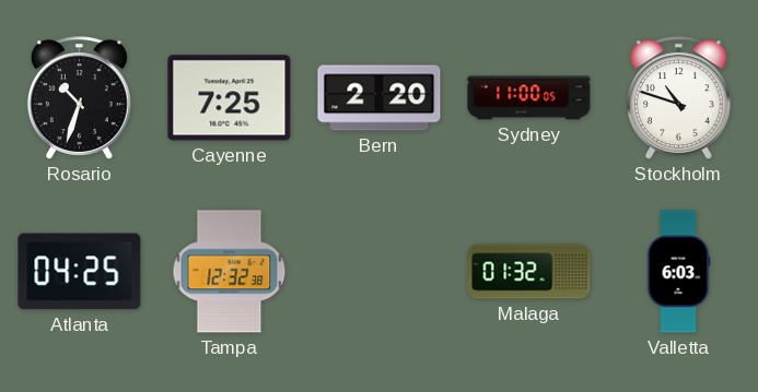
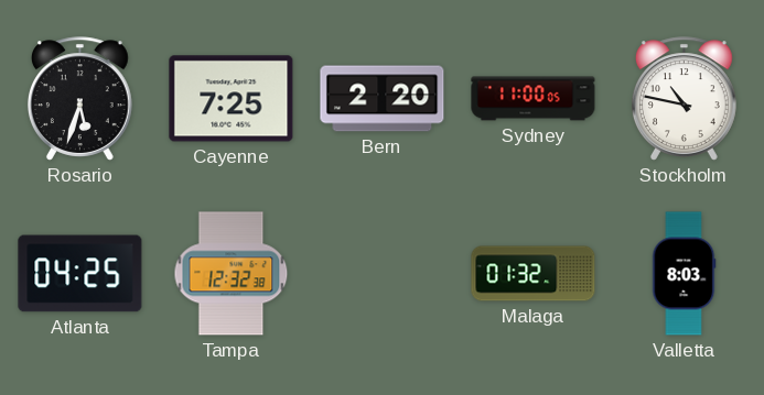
Rosario: 10:33 -> 5:33
Stockholm: 10:48 -> 10:47
Valletta: 6:03 -> 8:03
